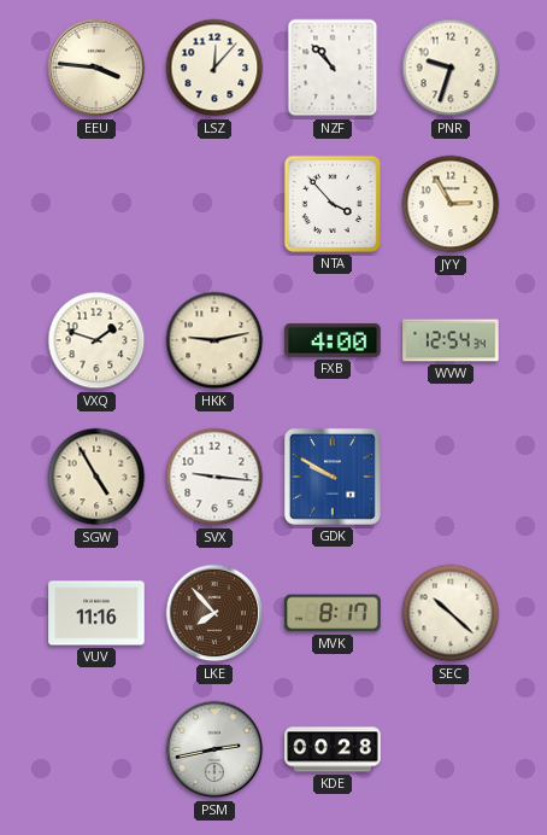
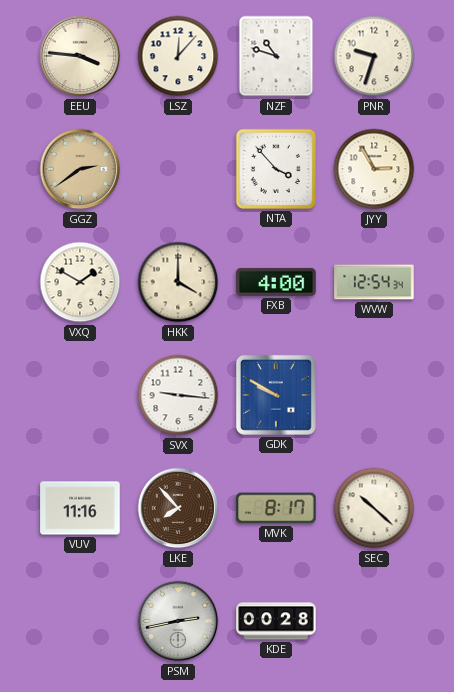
NZF: 10:53 -> 10:48
GGZ: none -> 2:39
VXQ: 1:48 -> 1:50
HKK: 9:13 -> 4:00
SGW: 4:55 -> none
